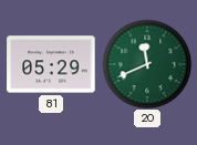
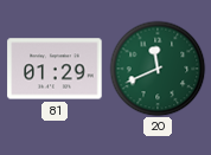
81: 05:29 -> 01:29
